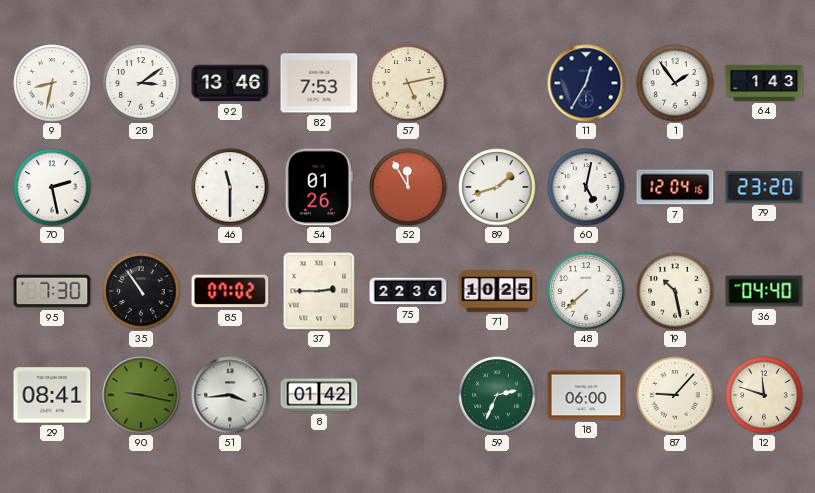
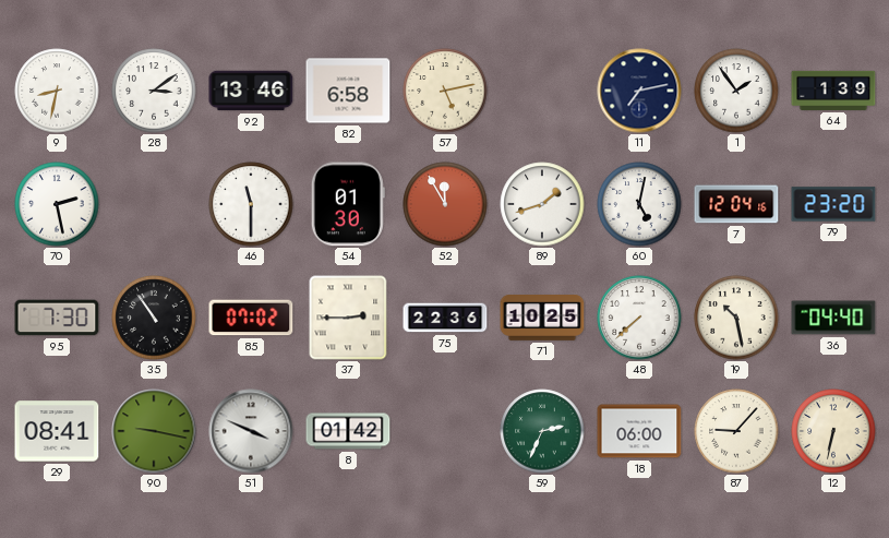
82: 7:53 -> 6:58
11: 12:35 -> 7:13
64: 1:43 -> 1:39
54: 01:26 -> 01:30
51: 3:44 -> 3:49
12: 11:48 -> 6:32
